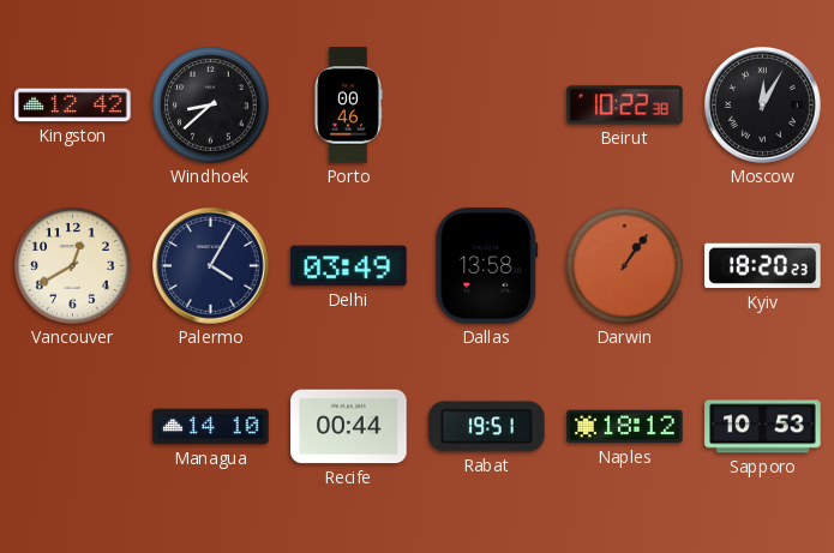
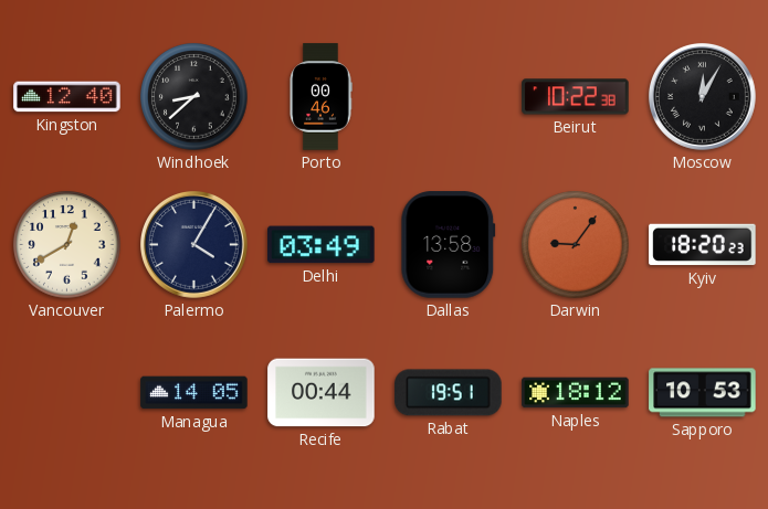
Kingston: 12:42 -> 12:40
Darwin: 1:06 -> 9:06
Managua: 14:10 -> 14:05
